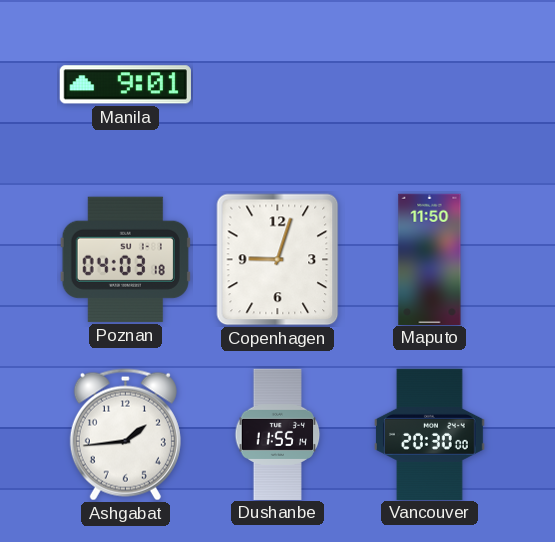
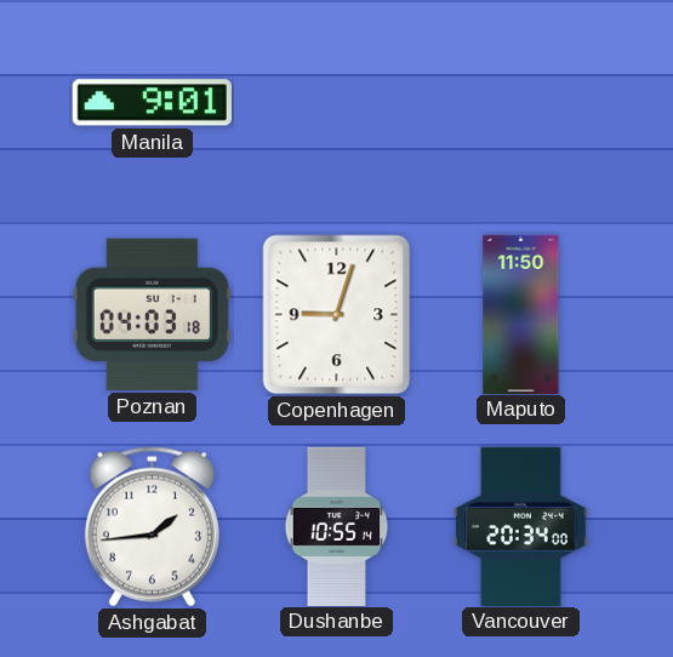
Dushanbe: 11:55 -> 10:55
Vancouver: 20:30 -> 20:34
